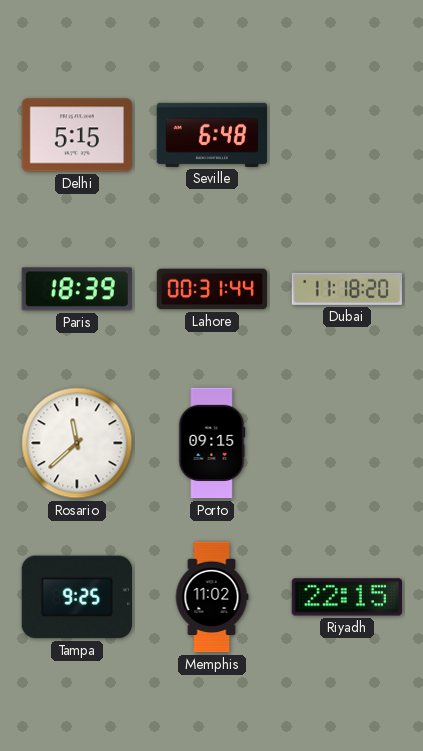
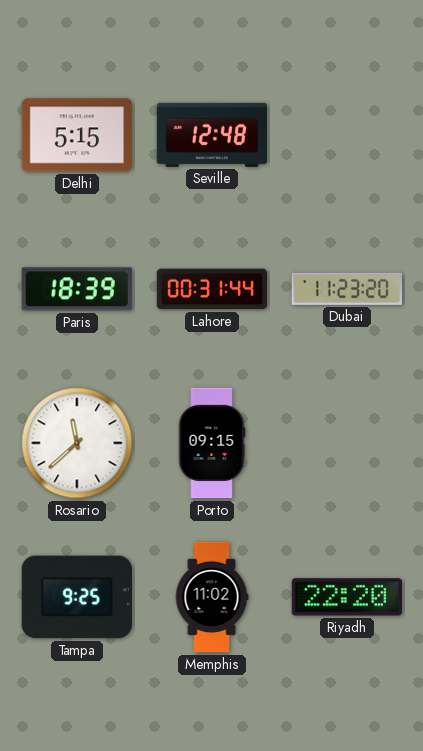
Seville: 6:48 -> 12:48
Dubai: 11:18 -> 11:23
Riyadh: 22:15 -> 22:20
